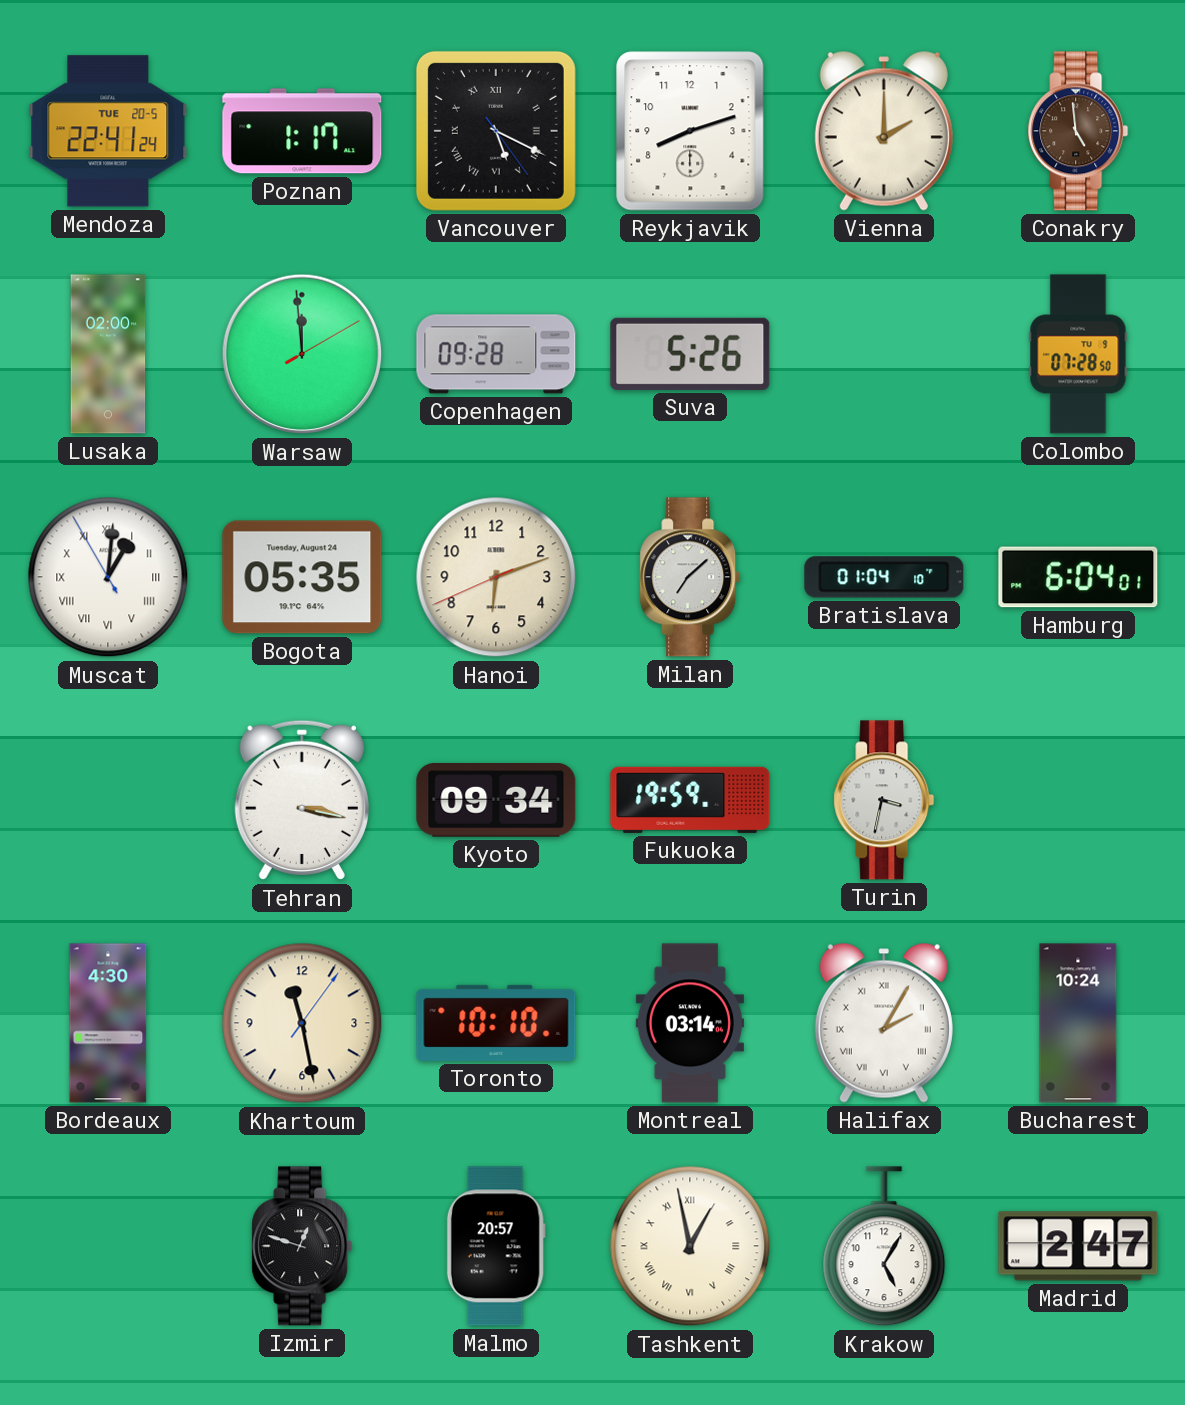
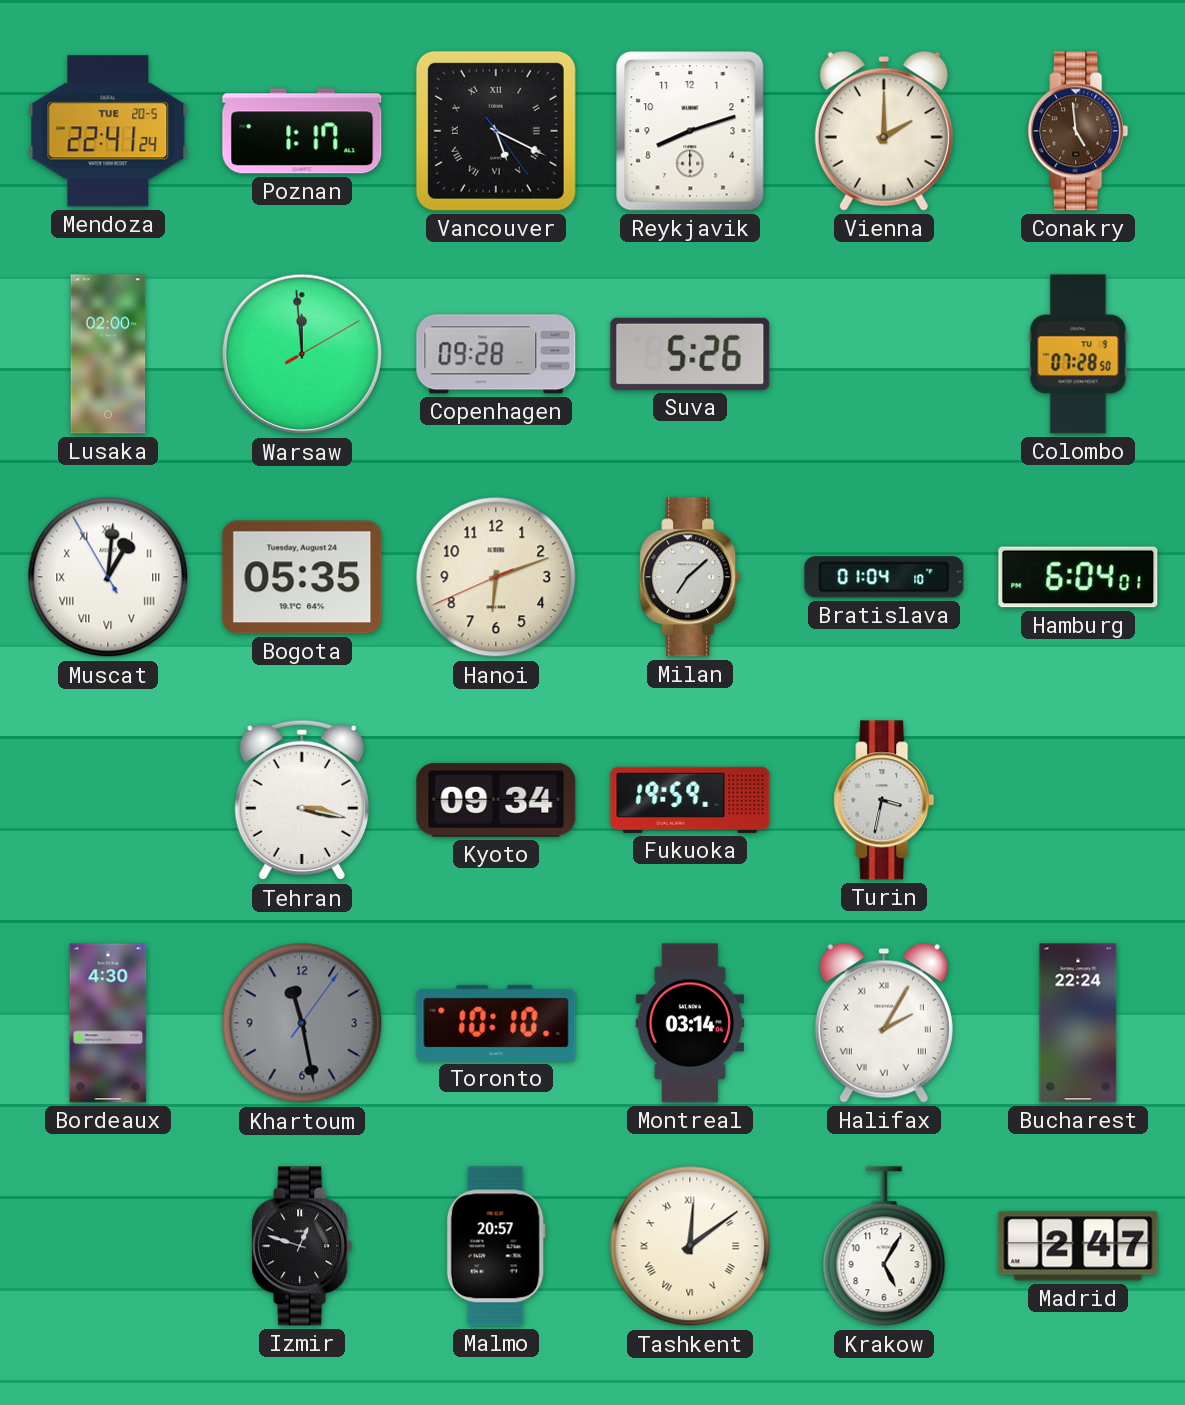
Khartoum dial: cream -> grey
Bucharest: 10:24 -> 22:24
Tashkent: 12:58 -> 12:09
